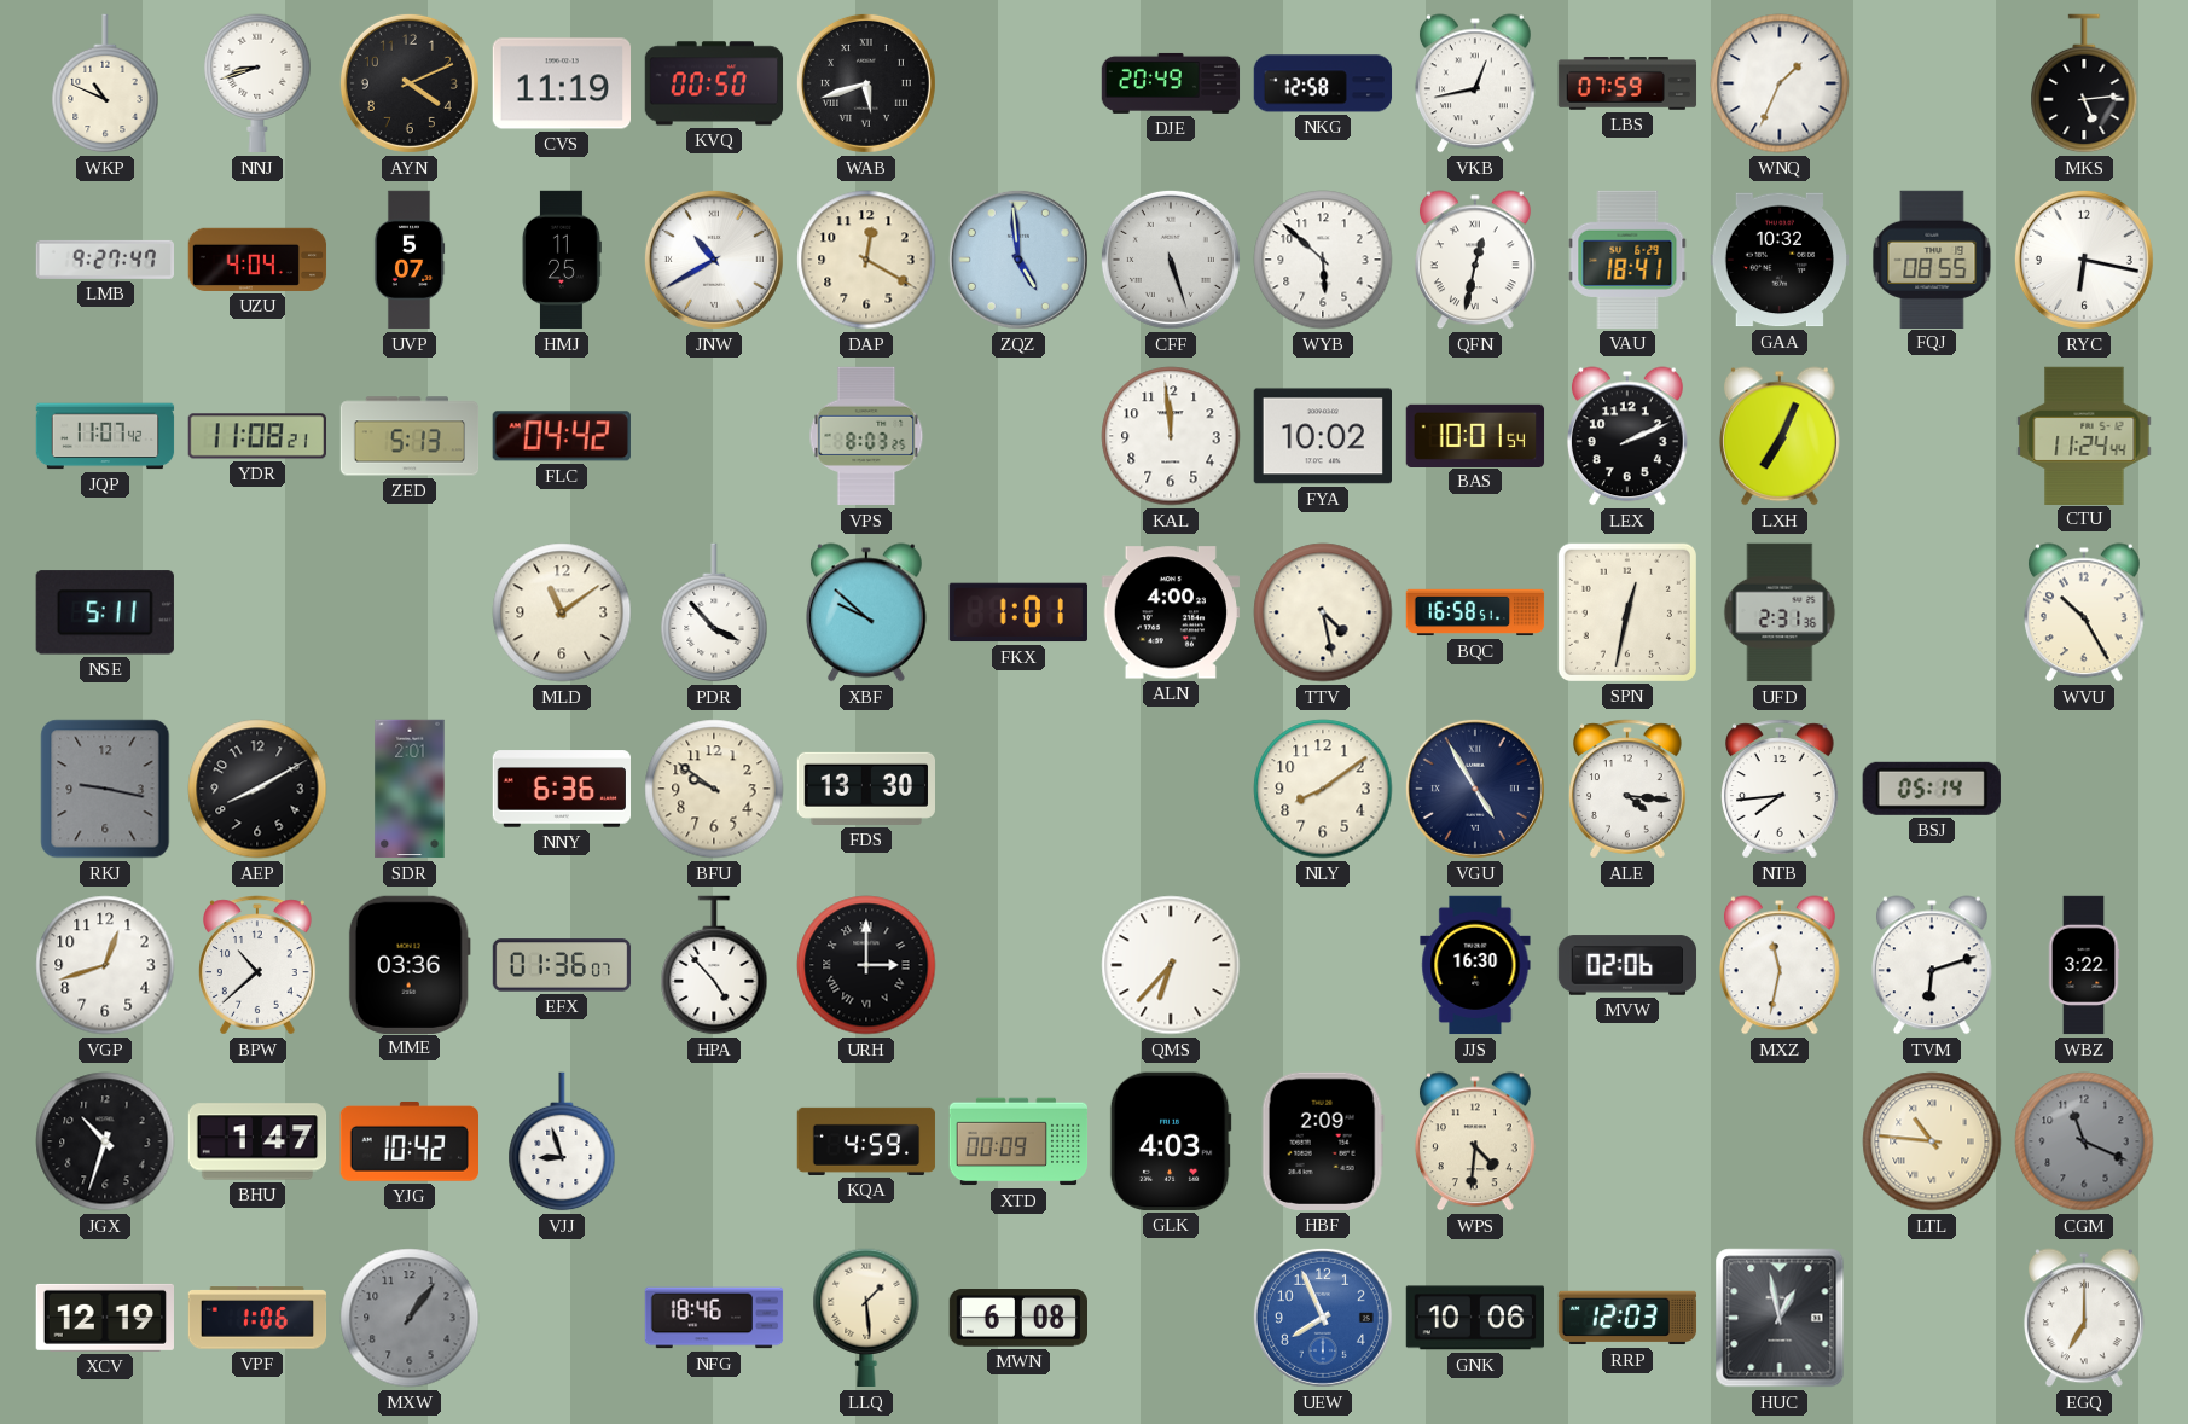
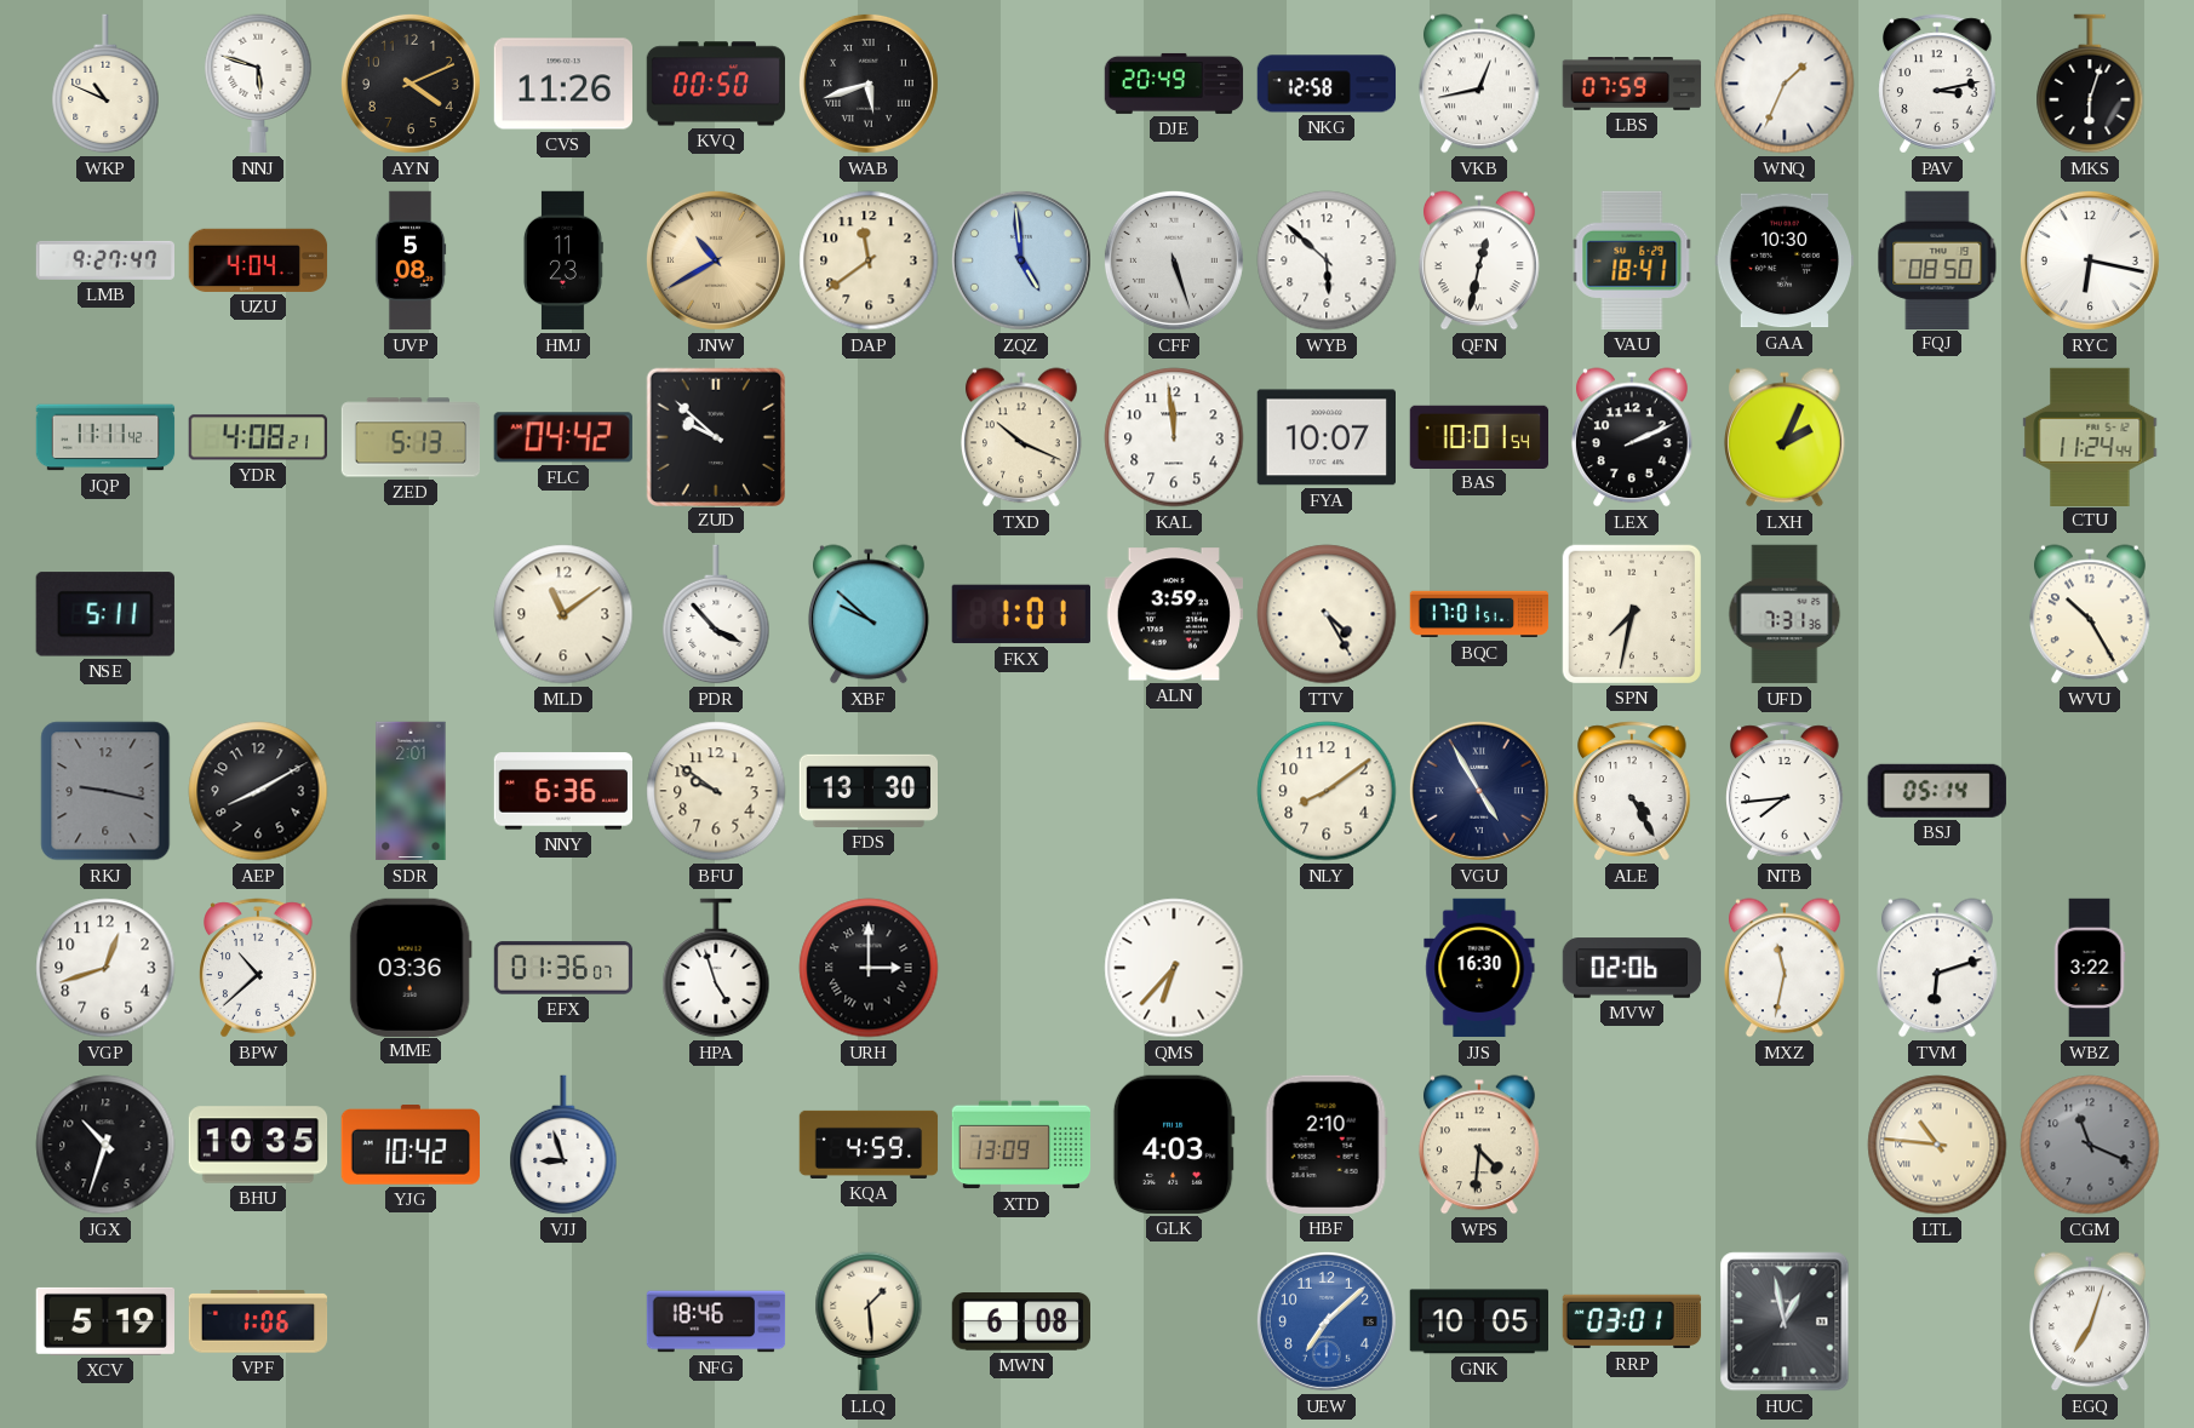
NNJ: 8:42 -> 5:48
CVS: 11:19 -> 11:26
PAV: none -> 3:13
MKS: 5:14 -> 6:03
UVP: 5:07 -> 5:08
HMJ: 11:25 -> 11:23
JNW dial: white -> champagne
DAP: 12:20 -> 11:39
GAA: 10:32 -> 10:30
FQJ: 08:55 -> 08:50
JQP: 11:07 -> 11:11
YDR: 11:08 -> 4:08
ZUD: none -> 9:52
VPS: 8:03 -> none
TXD: none -> 10:19
FYA: 10:02 -> 10:07
LXH: 7:04 -> 2:04
ALN: 4:00 -> 3:59
TTV: 4:28 -> 4:25
BQC: 16:58 -> 17:01
SPN: 12:32 -> 7:32
UFD: 2:31 -> 7:31
ALE: 4:16 -> 4:25
HPA: 4:53 -> 4:57
BHU: 1:47 -> 10:35
XTD: 00:09 -> 13:09
HBF: 2:09 -> 2:10
XCV: 12:19 -> 5:19
MXW: 1:06 -> none
UEW: 7:56 -> 7:08
GNK: 10:06 -> 10:05
RRP: 12:03 -> 03:01
EGQ: 7:00 -> 7:03
